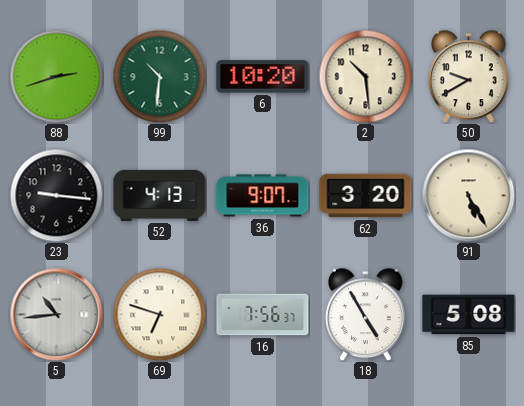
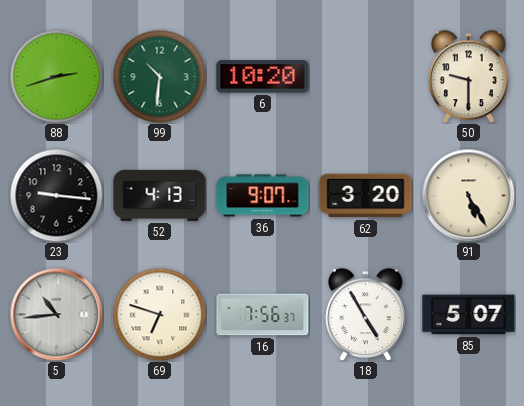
2: 10:29 -> none
50: 9:40 -> 9:30
85: 5:08 -> 5:07
